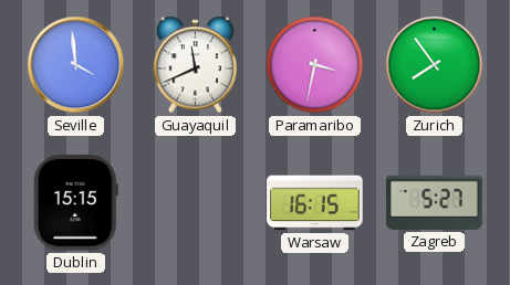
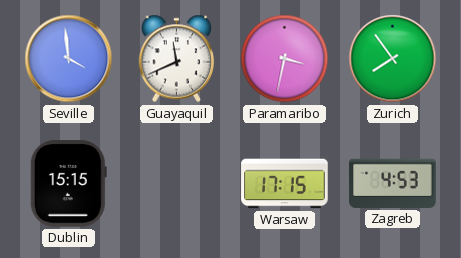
Warsaw: 16:15 -> 17:15
Zagreb: 5:27 -> 4:53
